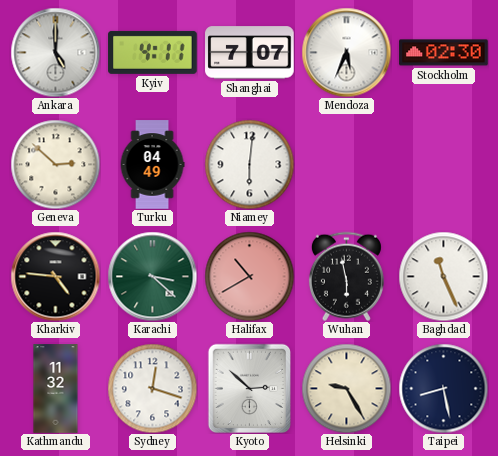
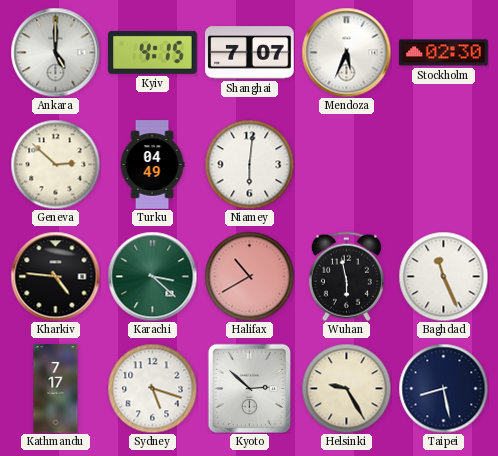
Kyiv: 4:11 -> 4:15
Kathmandu: 11:32 -> 7:17
Sydney: 12:18 -> 5:18
